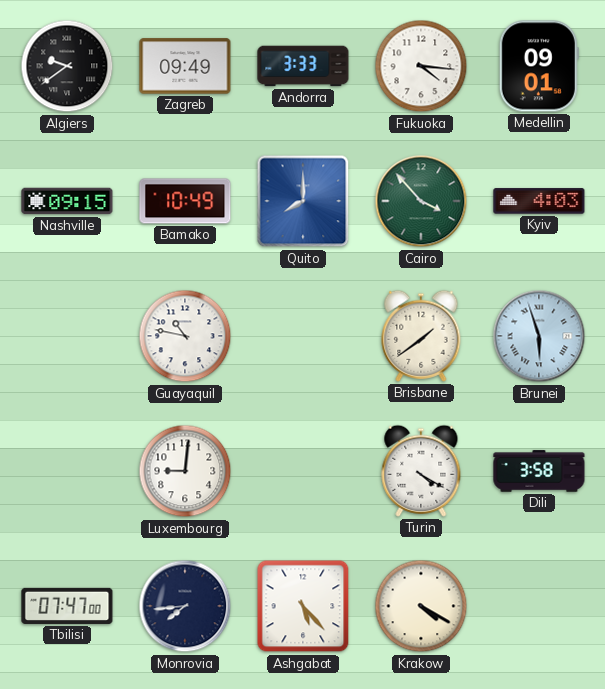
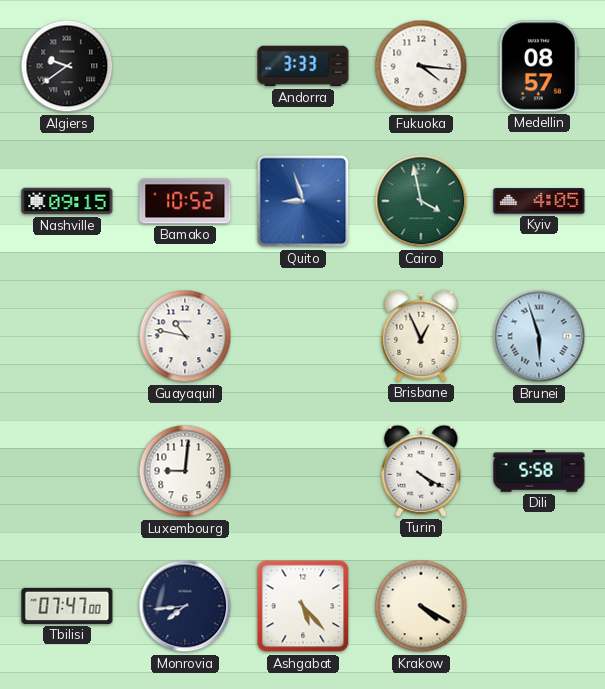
Zagreb: 09:49 -> none
Medellin: 09:01 -> 08:57
Bamako: 10:49 -> 10:52
Quito: 8:00 -> 8:57
Cairo: 3:53 -> 3:58
Kyiv: 4:03 -> 4:05
Brisbane: 1:39 -> 12:56
Dili: 3:58 -> 5:58
